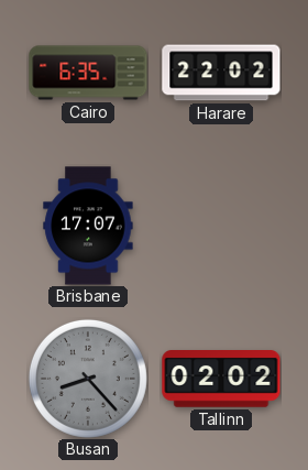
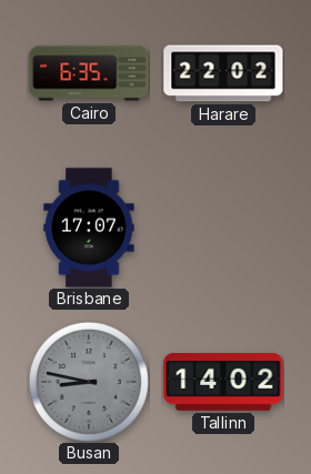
Busan: 8:23 -> 8:47
Tallinn: 02:02 -> 14:02
